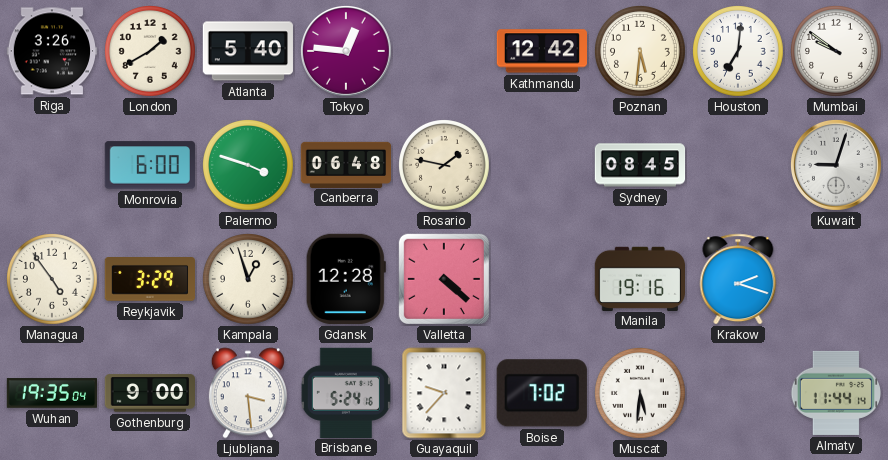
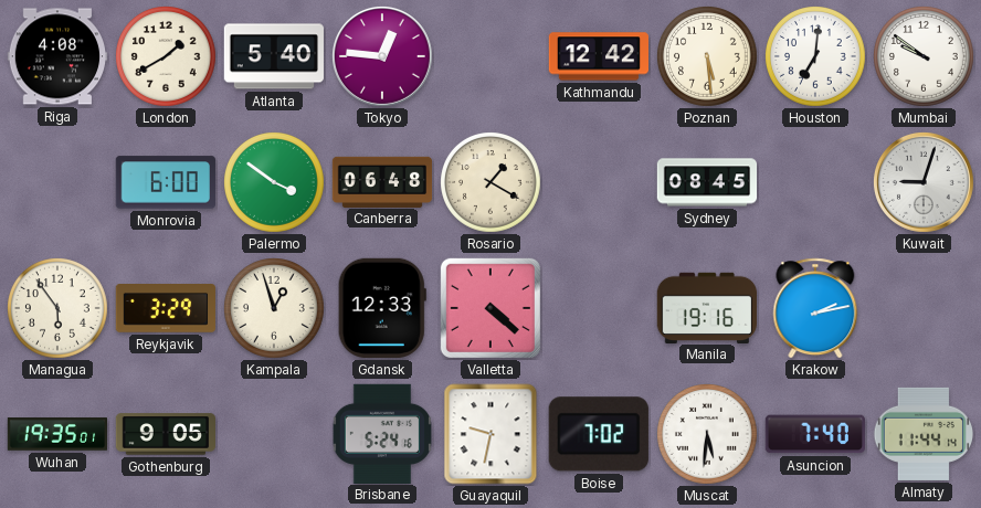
Riga: 3:26 -> 4:08
Poznan: 5:31 -> 5:29
Palermo: 3:48 -> 3:51
Rosario: 1:47 -> 1:20
Managua: 4:54 -> 5:54
Gdansk: 12:28 -> 12:33
Krakow: 2:18 -> 2:13
Wuhan: 19:35:04 -> 19:35:01
Gothenburg: 9:00 -> 9:05
Ljubljana: 3:29 -> none
Guayaquil: 9:37 -> 9:32
Asuncion: none -> 7:40
